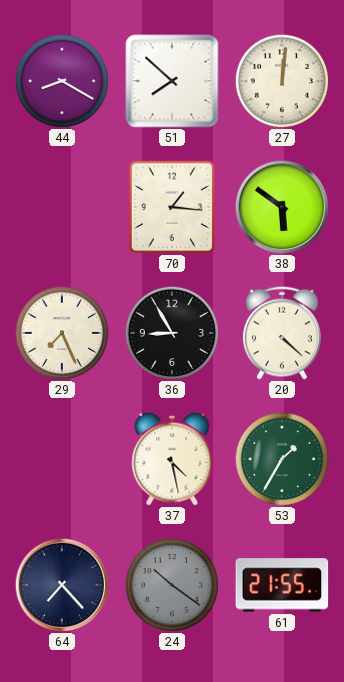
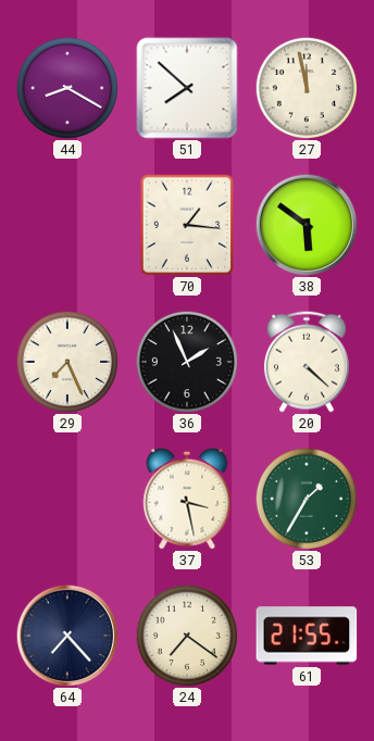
27: 12:01 -> 11:58
36: 8:55 -> 1:56
37: 4:28 -> 3:28
24: 10:21 -> 7:21
24 dial: grey -> cream
